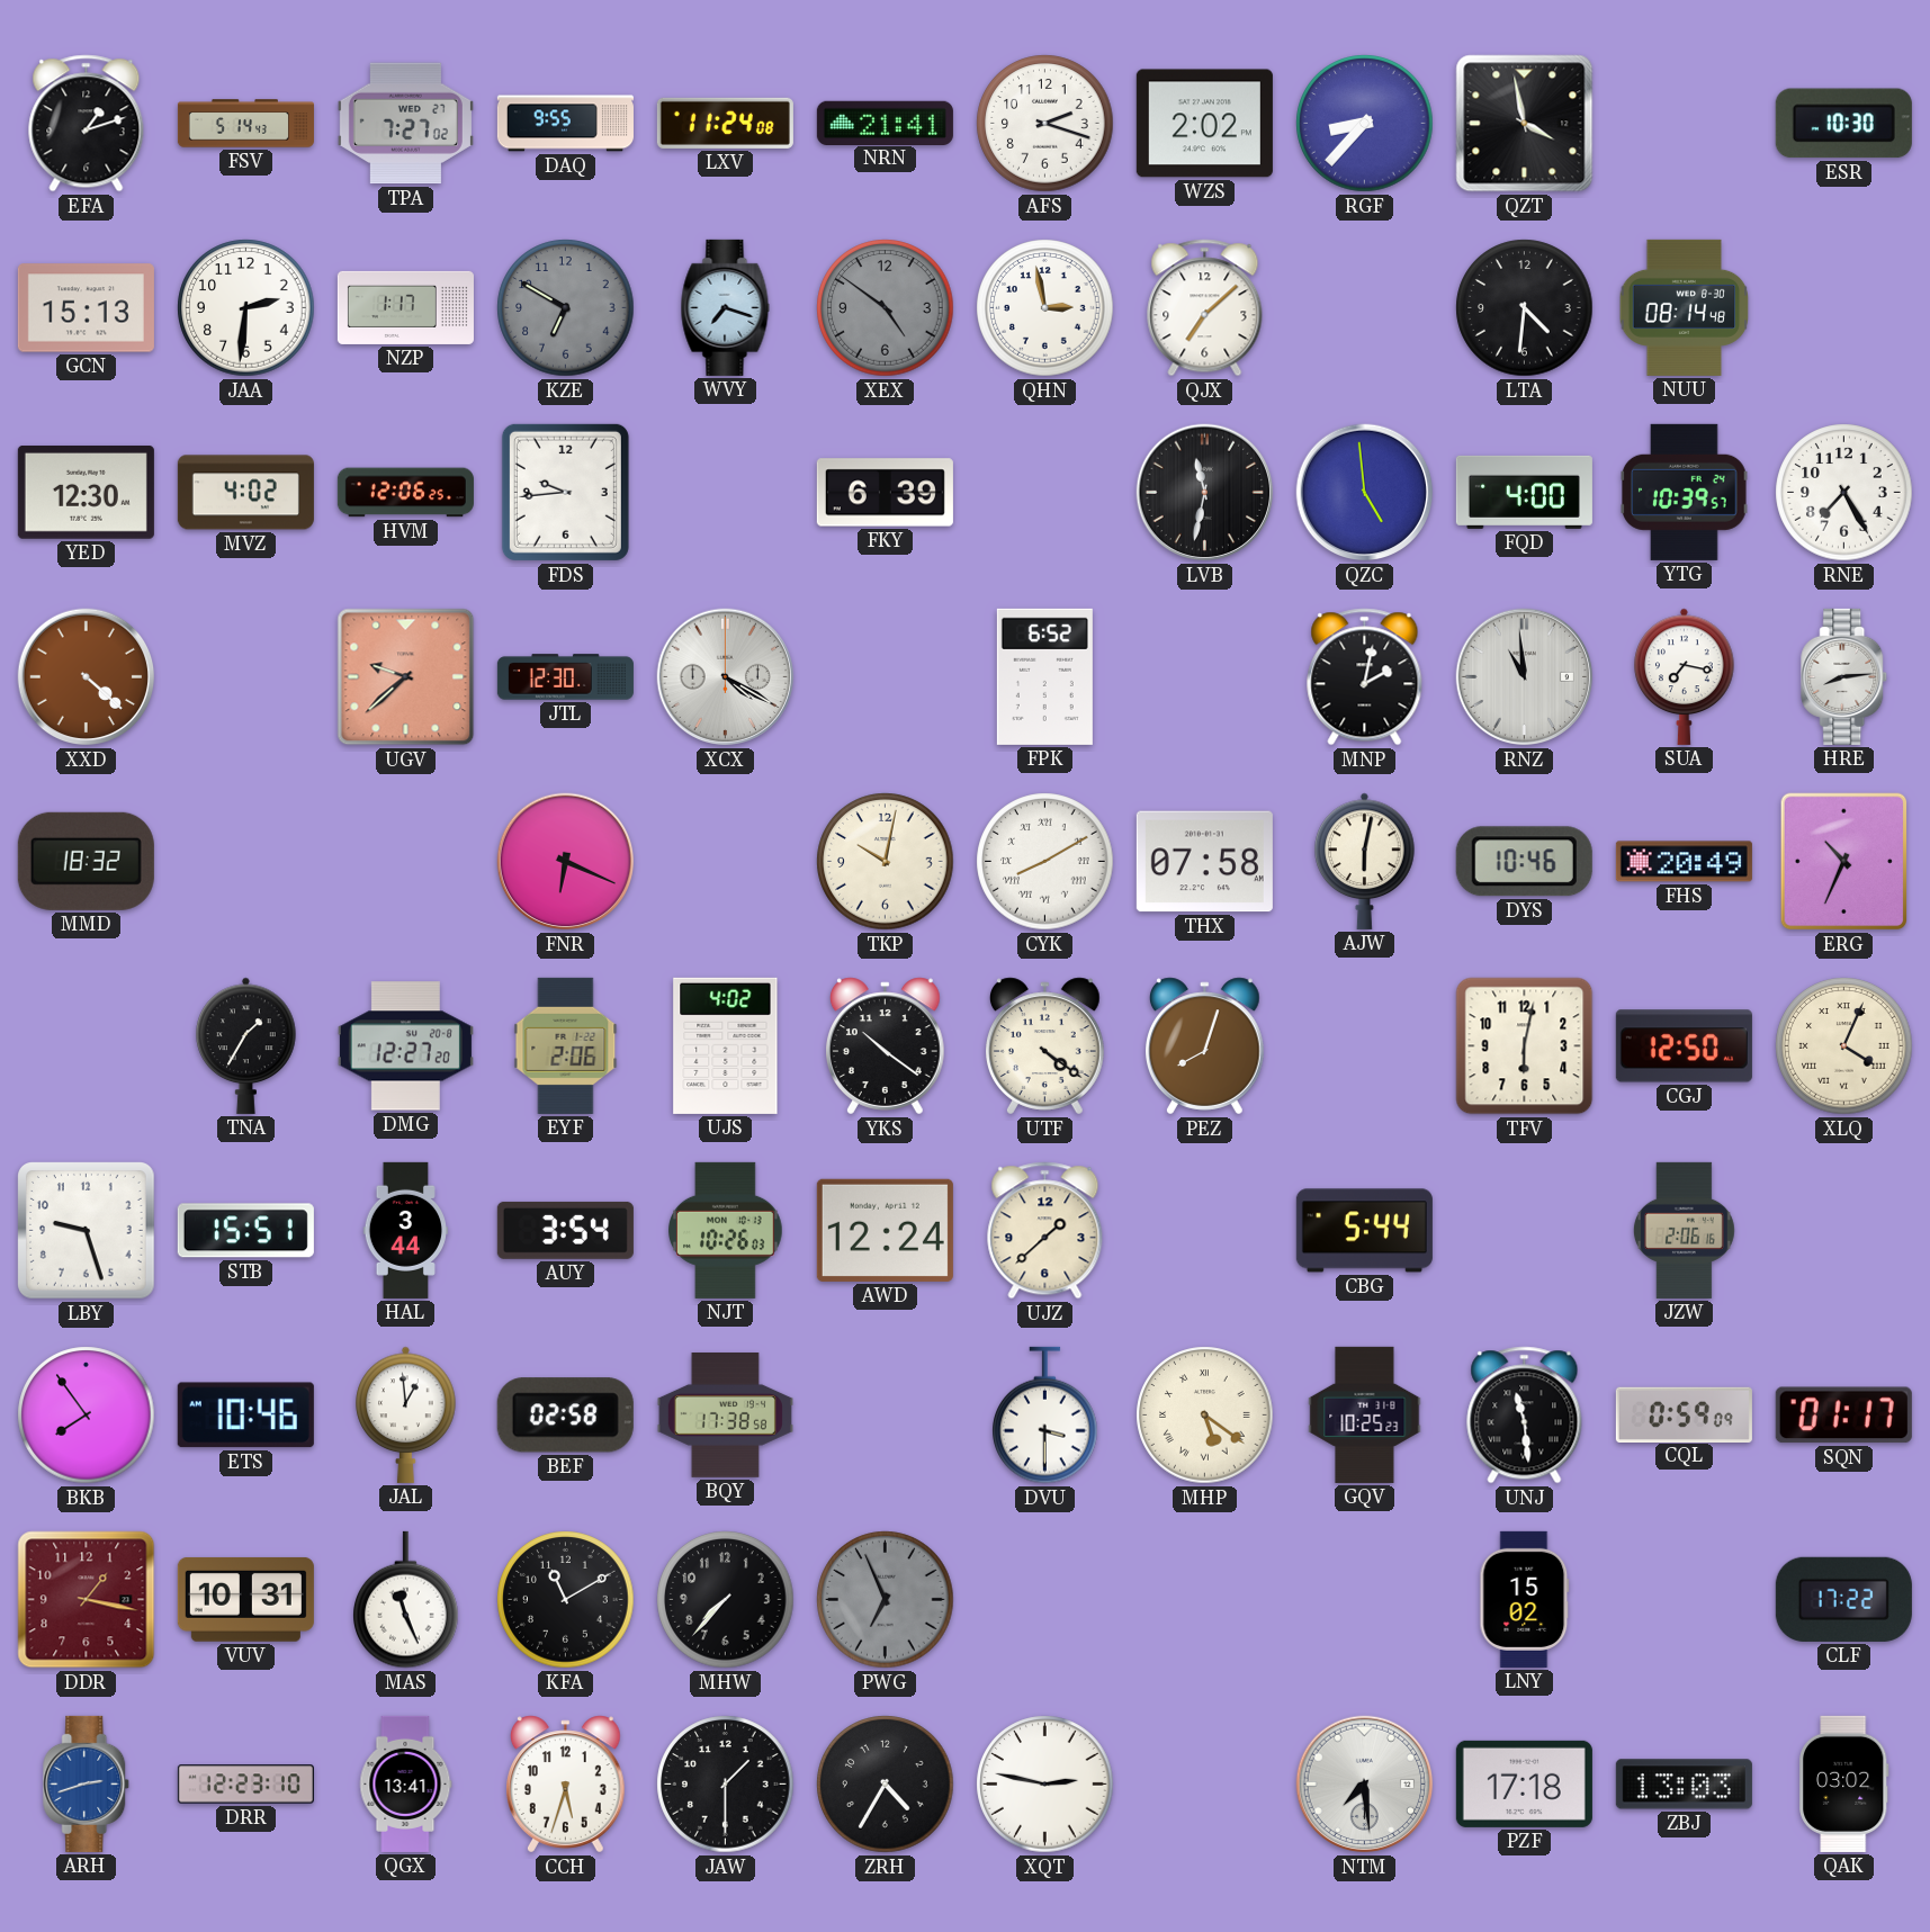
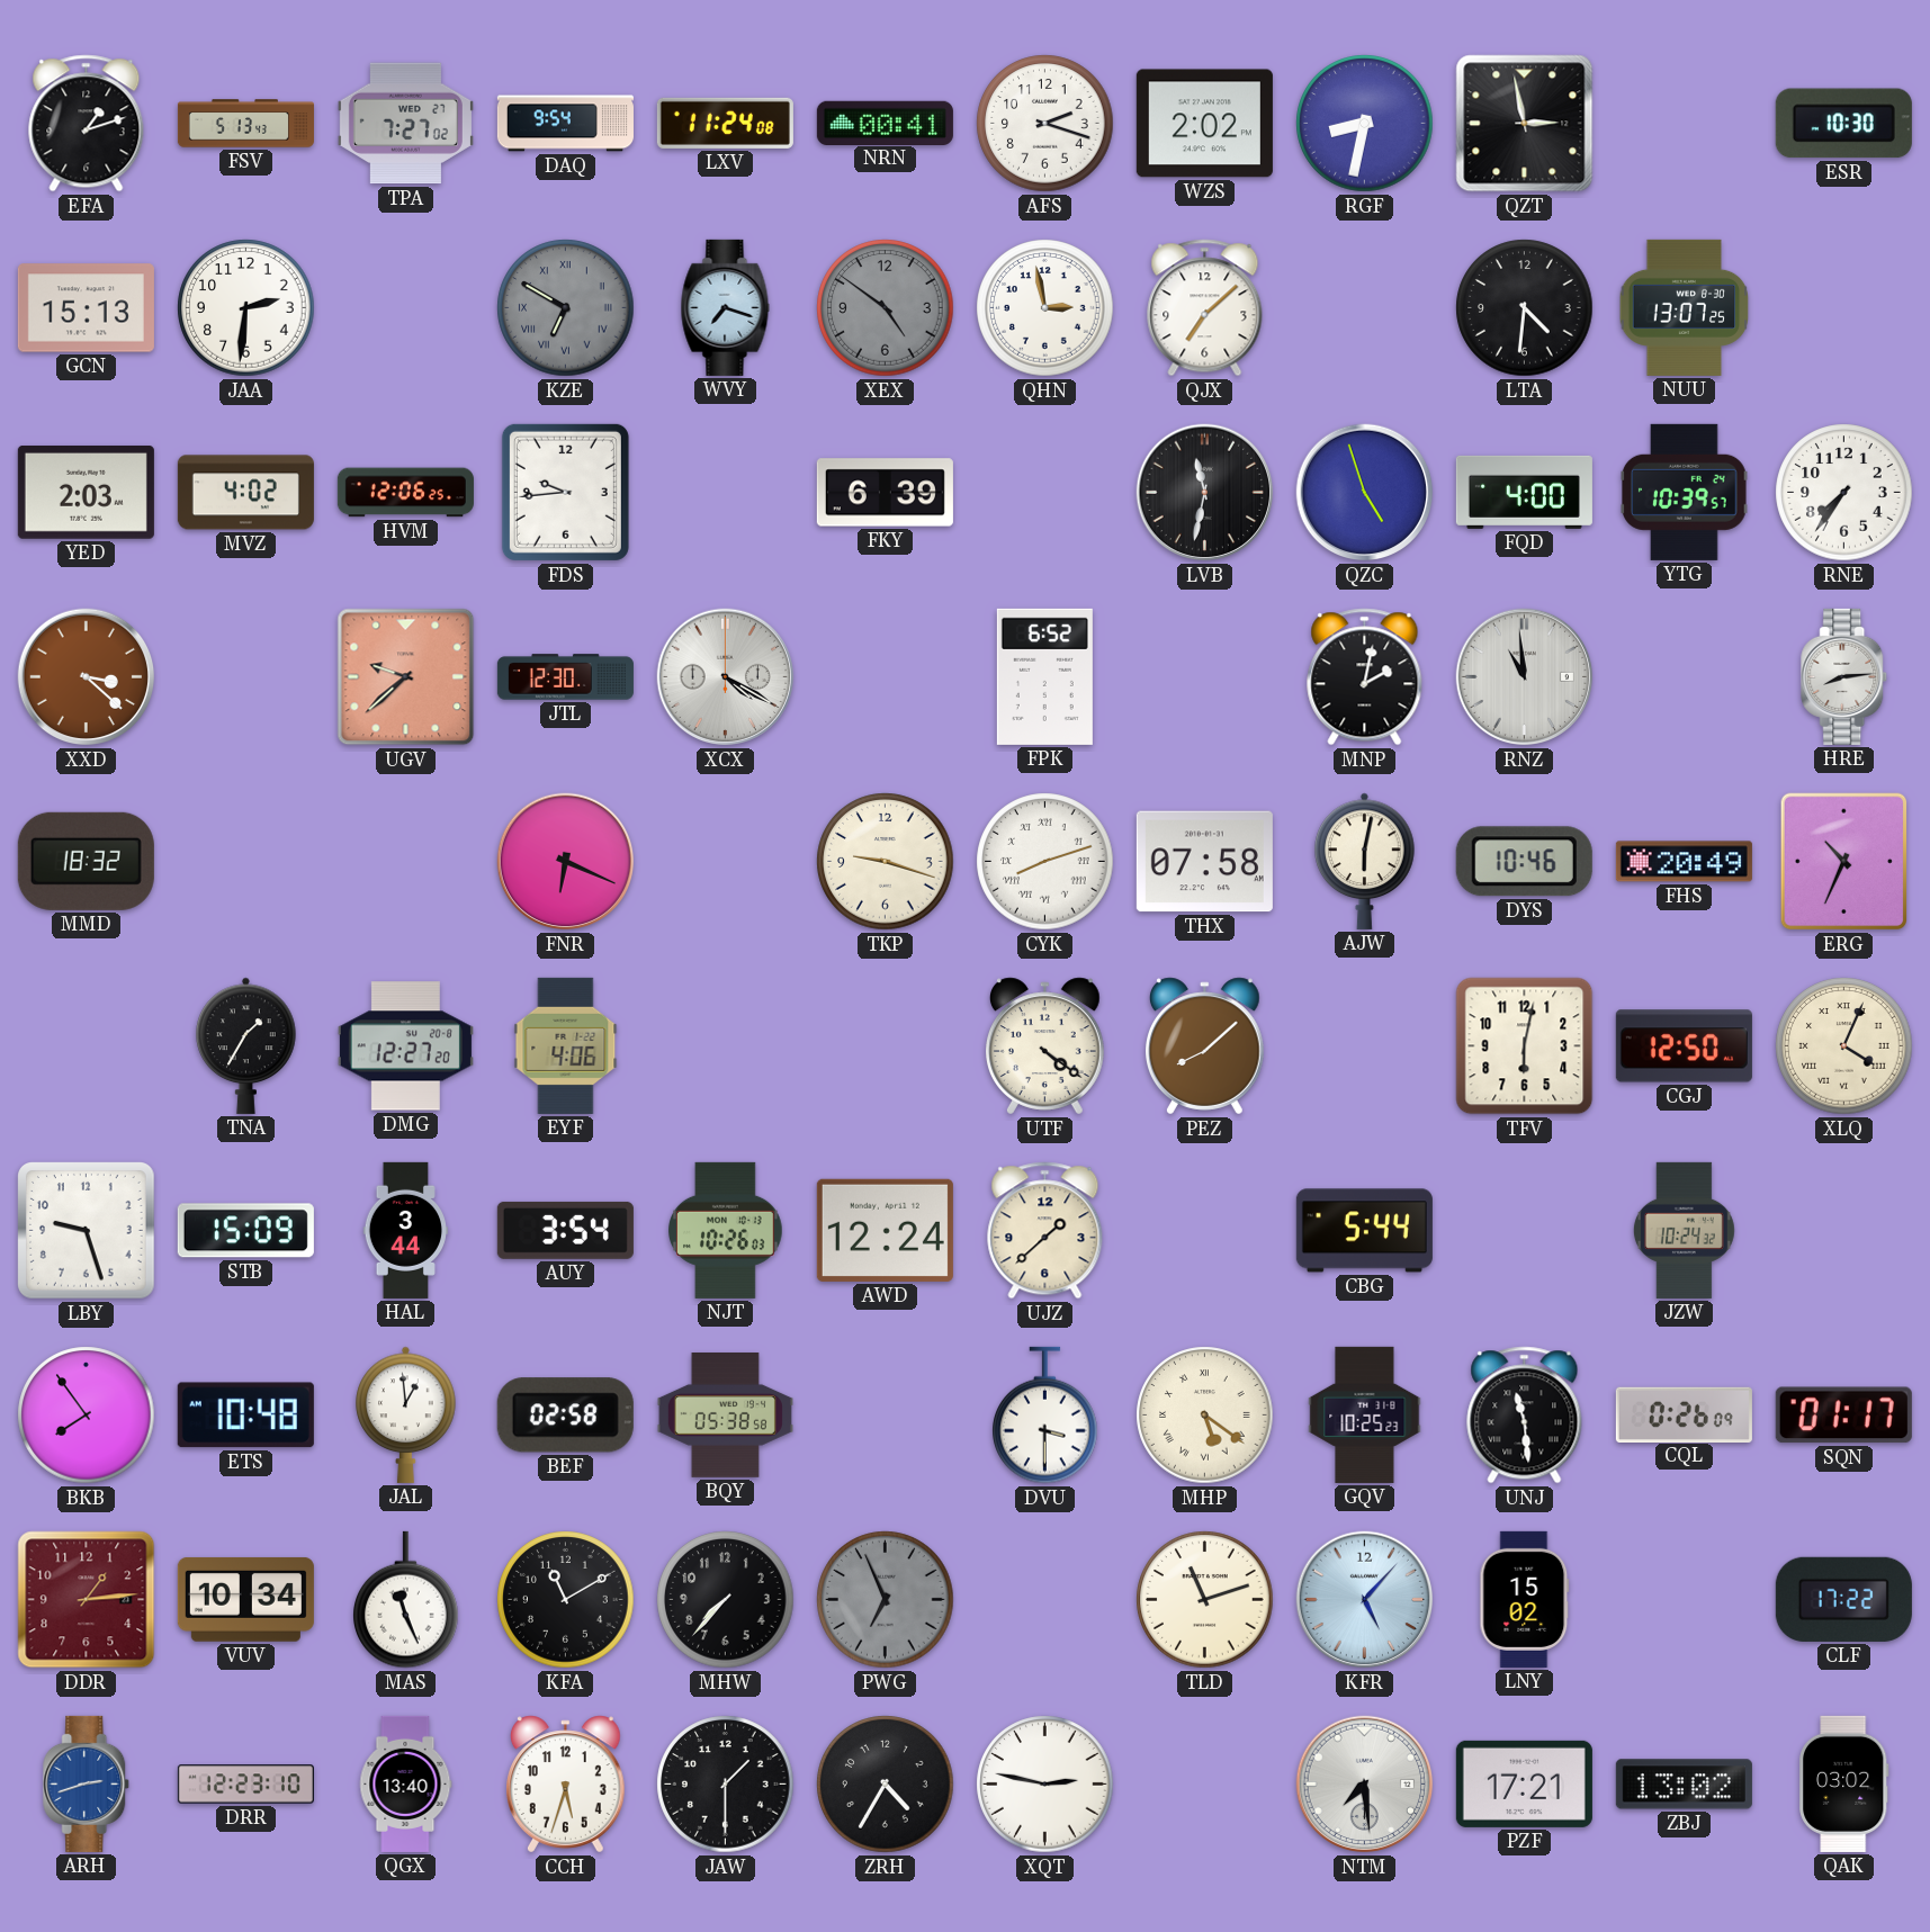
FSV: 5:14 -> 5:13
DAQ: 9:55 -> 9:54
NRN: 21:41 -> 00:41
RGF: 8:37 -> 8:32
QZT: 3:58 -> 2:58
NZP: 1:17 -> none
KZE numerals: Arabic -> Roman
NUU: 08:14 -> 13:07
YED: 12:30 -> 2:03
QZC: 4:59 -> 4:57
RNE: 7:25 -> 7:36
XXD: 4:22 -> 3:22
SUA: 7:17 -> none
TKP: 10:02 -> 9:18
CYK: 8:10 -> 8:12
EYF: 2:06 -> 4:06
UJS: 4:02 -> none
YKS: 10:21 -> none
PEZ: 8:03 -> 8:08
STB: 15:51 -> 15:09
JZW: 2:06 -> 10:24
ETS: 10:46 -> 10:48
BQY: 17:38 -> 05:38
CQL: 0:59 -> 0:26
DDR: 1:17 -> 1:14
VUV: 10:31 -> 10:34
TLD: none -> 11:12
KFR: none -> 5:07
QGX: 13:41 -> 13:40
PZF: 17:18 -> 17:21
ZBJ: 13:03 -> 13:02
